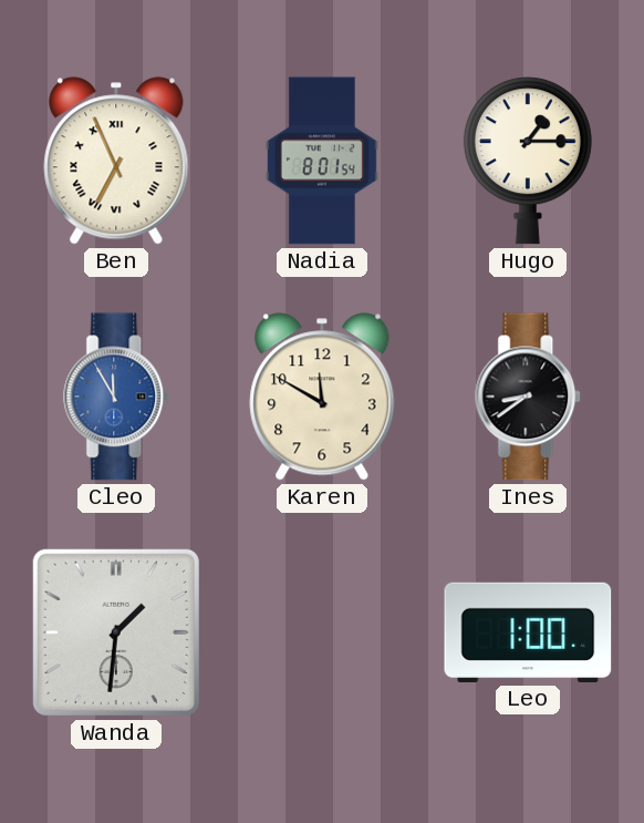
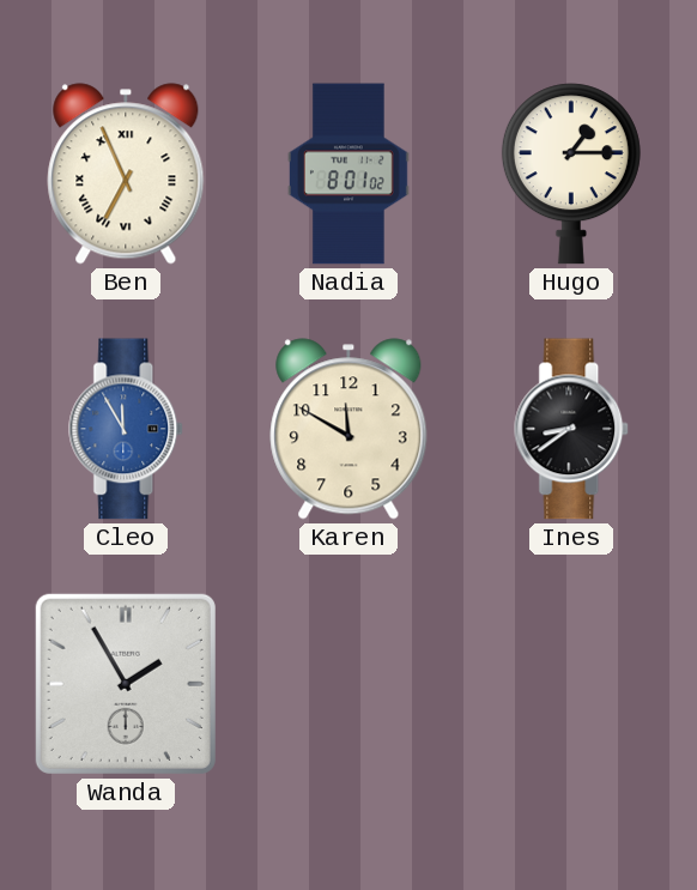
Nadia: 8:01:54 -> 8:01:02
Wanda: 1:31 -> 1:55
Leo: 1:00 -> none
